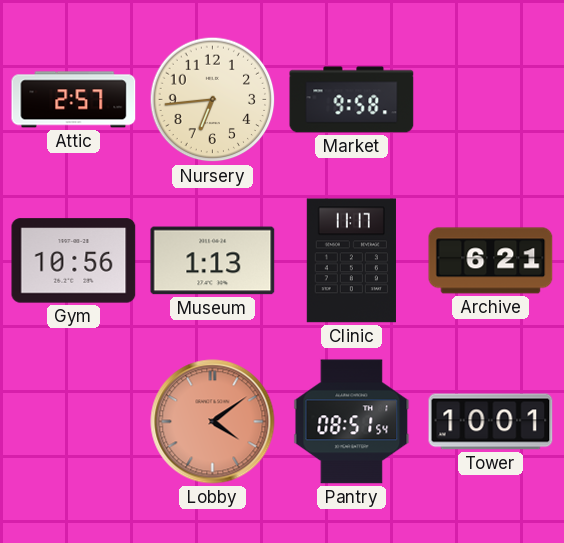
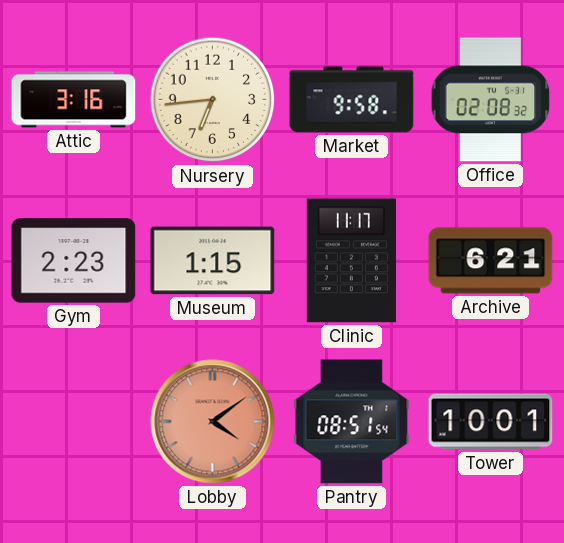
Attic: 2:57 -> 3:16
Office: none -> 02:08
Gym: 10:56 -> 2:23
Museum: 1:13 -> 1:15
